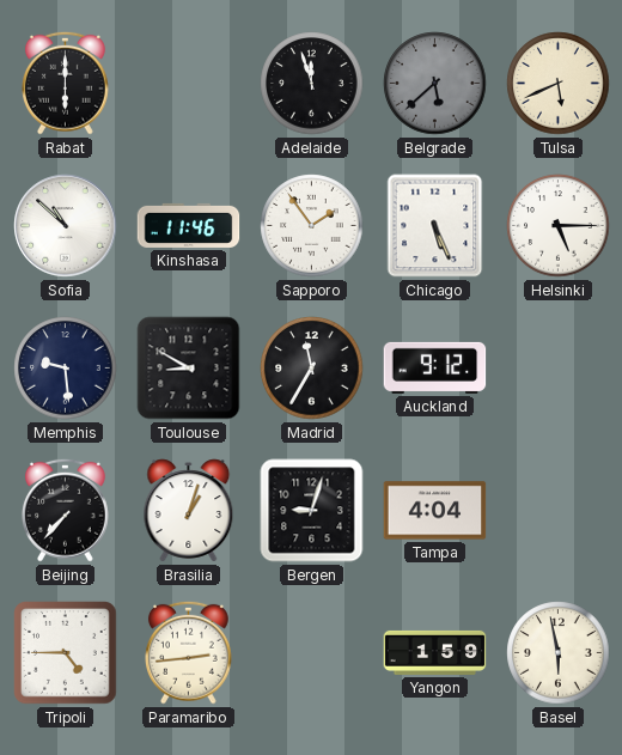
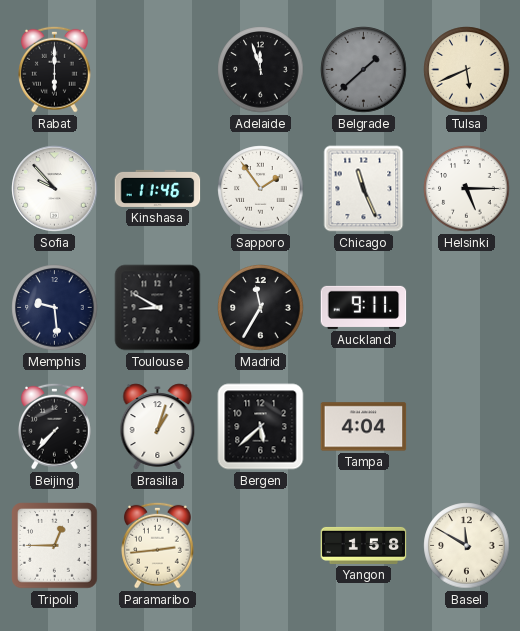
Belgrade: 5:38 -> 1:38
Sofia: 10:52 -> 9:53
Chicago: 5:26 -> 11:26
Auckland: 9:12 -> 9:11
Bergen: 9:03 -> 5:38
Tripoli: 4:45 -> 12:45
Yangon: 1:59 -> 1:58
Basel: 5:58 -> 11:50
